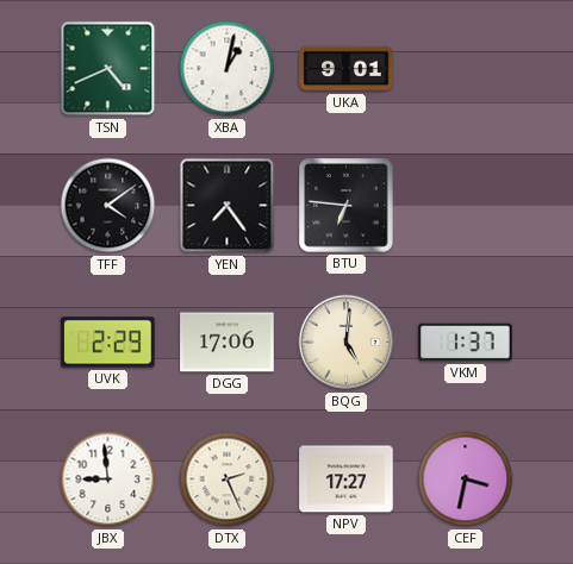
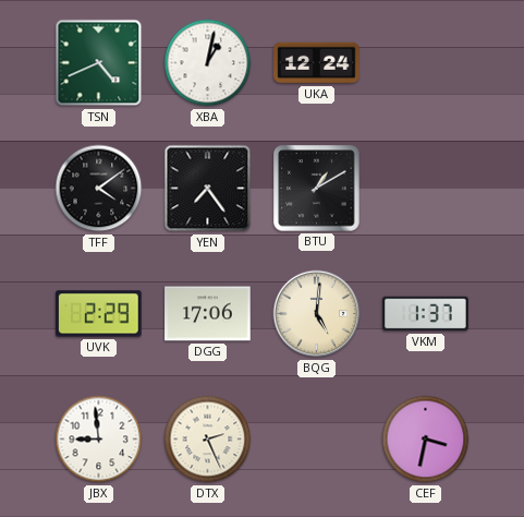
UKA: 9:01 -> 12:24
BTU: 6:46 -> 1:10
NPV: 17:27 -> none
